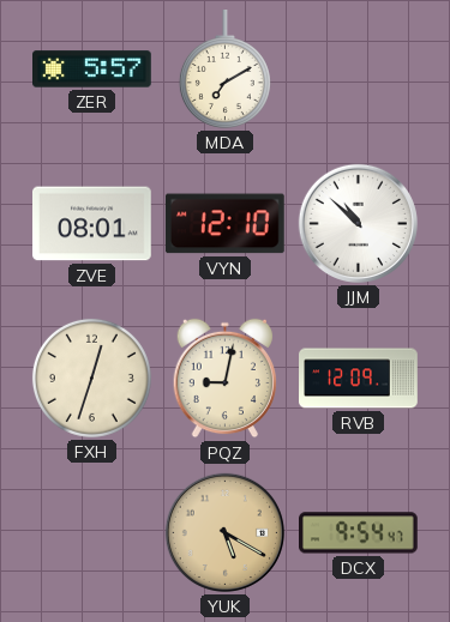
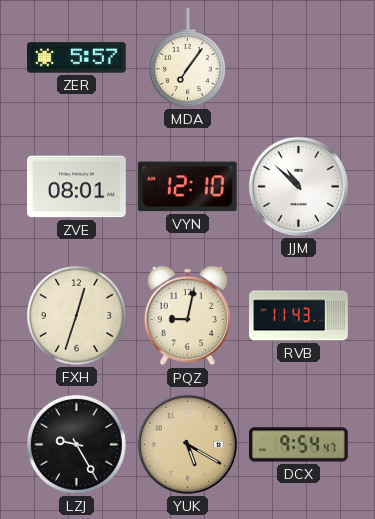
MDA: 7:10 -> 7:06
RVB: 12:09 -> 11:43
LZJ: none -> 9:25
